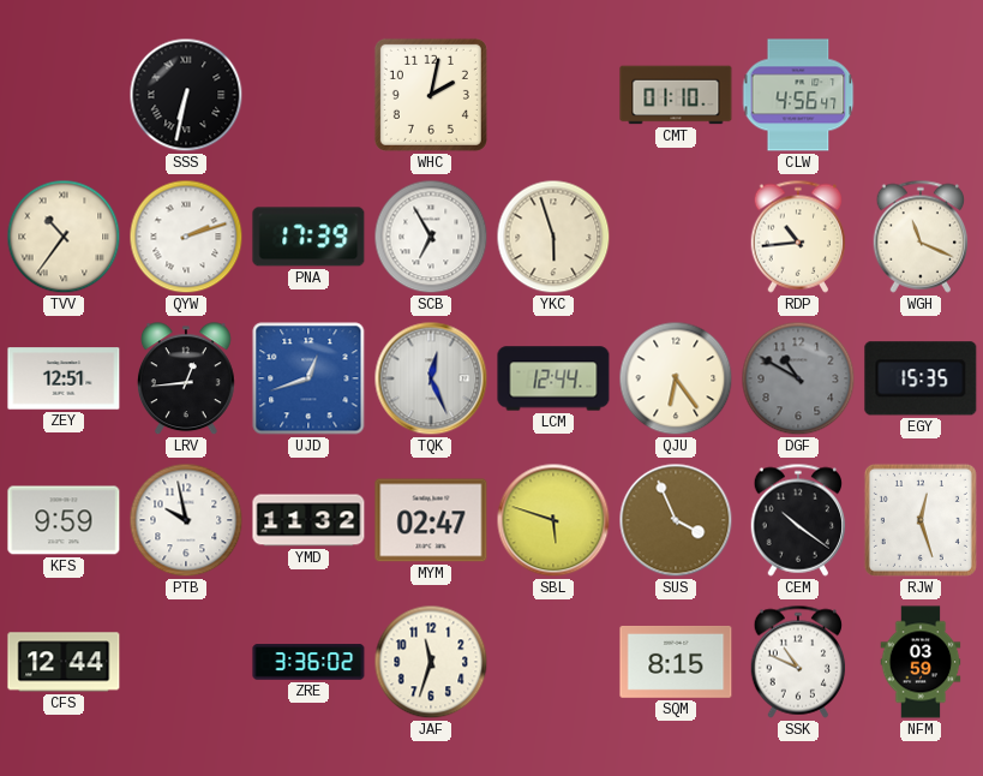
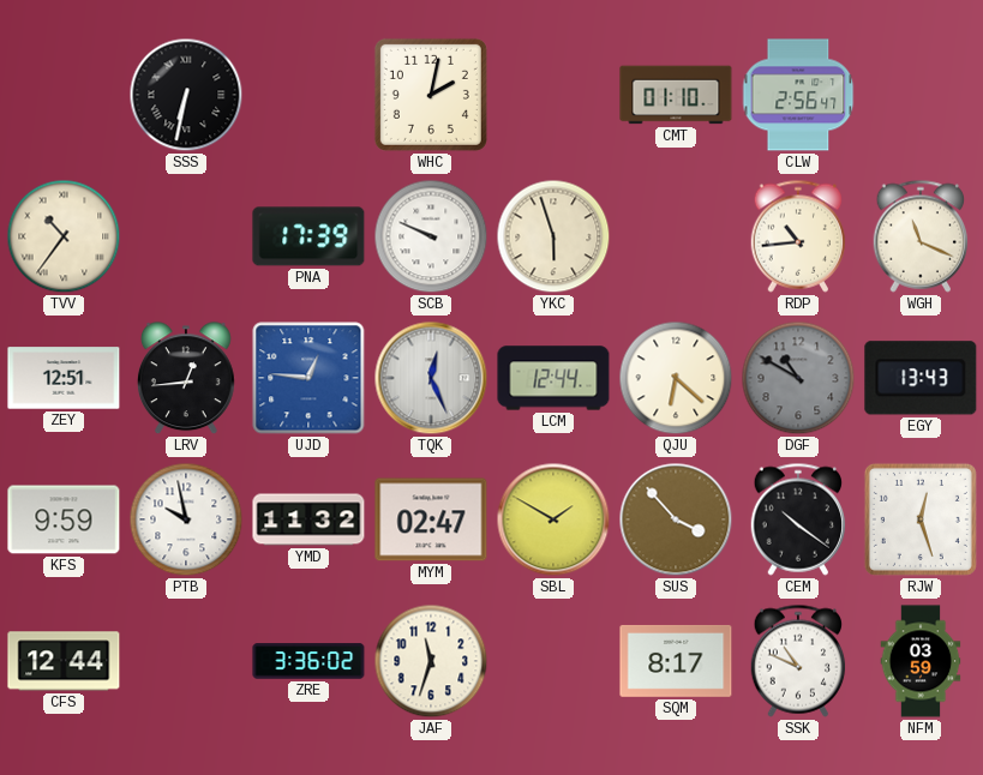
CLW: 4:56 -> 2:56
QYW: 2:12 -> none
SCB: 6:55 -> 9:49
UJD: 12:42 -> 12:46
QJU: 6:24 -> 6:22
EGY: 15:35 -> 13:43
SBL: 5:48 -> 1:50
SUS: 3:56 -> 3:53
SQM: 8:15 -> 8:17
